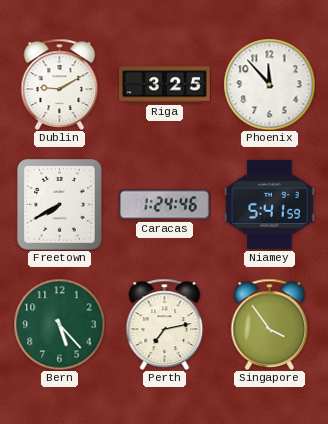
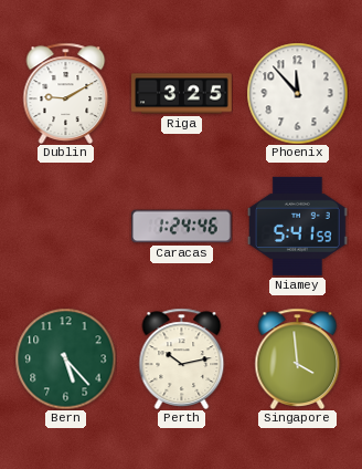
Freetown: 7:40 -> none
Perth: 7:13 -> 10:13
Singapore: 3:54 -> 3:59
